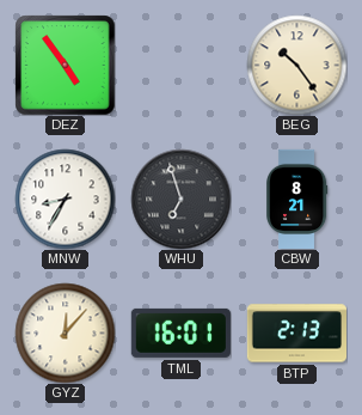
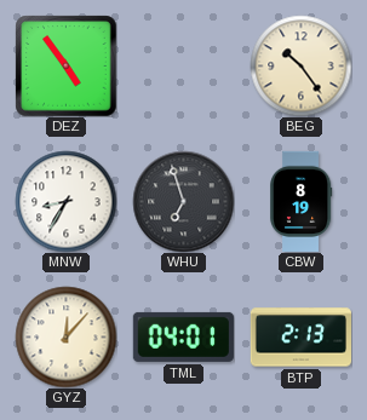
CBW: 8:21 -> 8:19
TML: 16:01 -> 04:01
